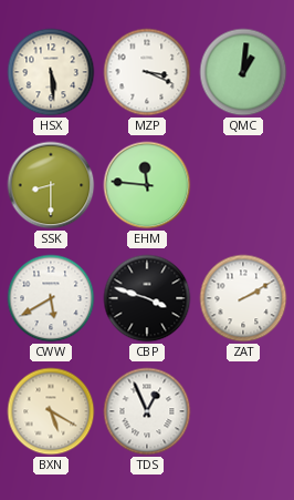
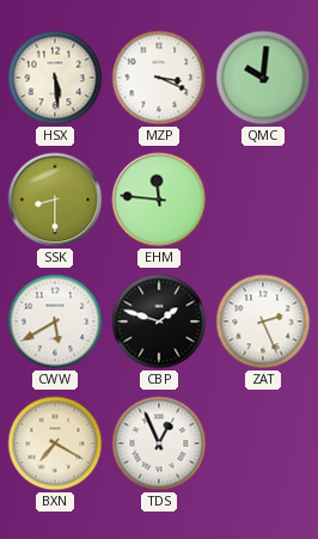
QMC: 1:01 -> 10:01
CBP: 3:48 -> 1:48
ZAT: 2:10 -> 2:26
BXN: 5:20 -> 7:20
